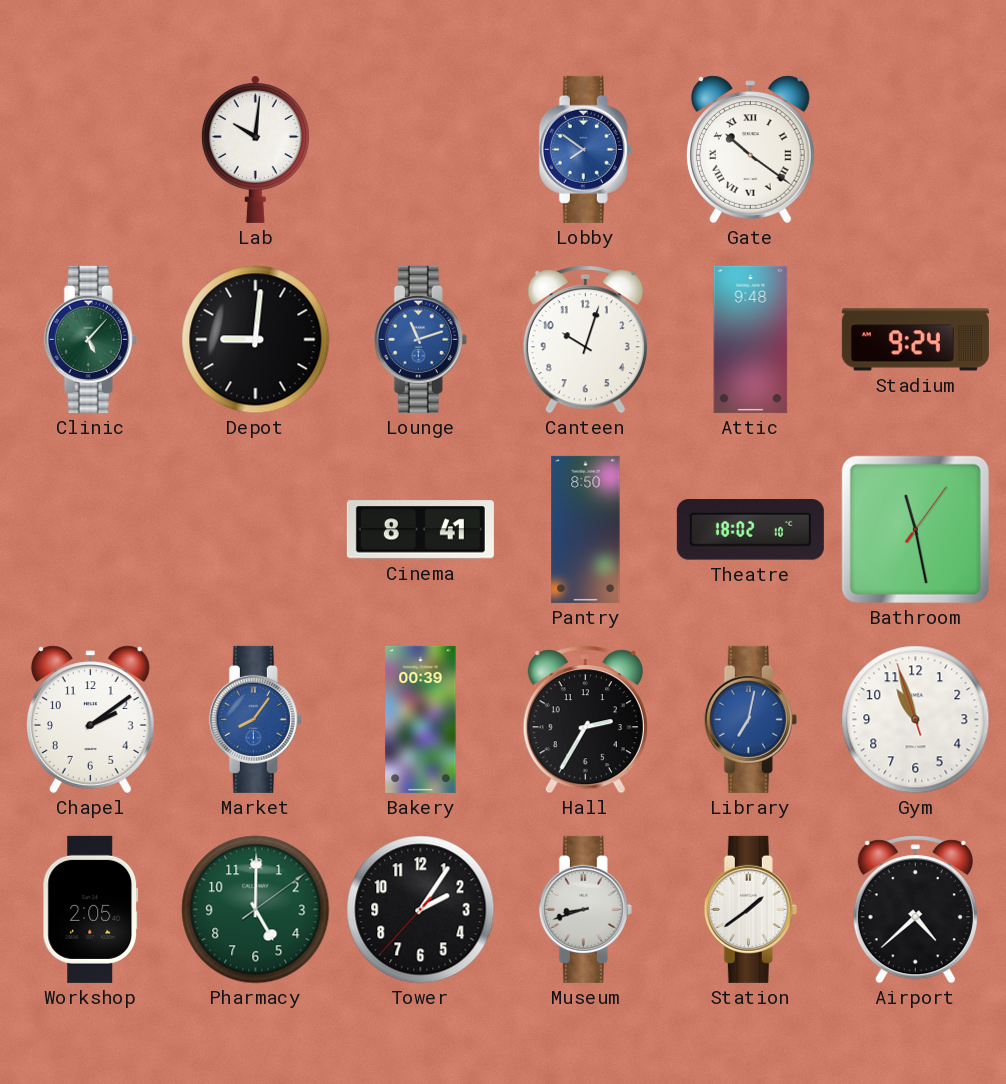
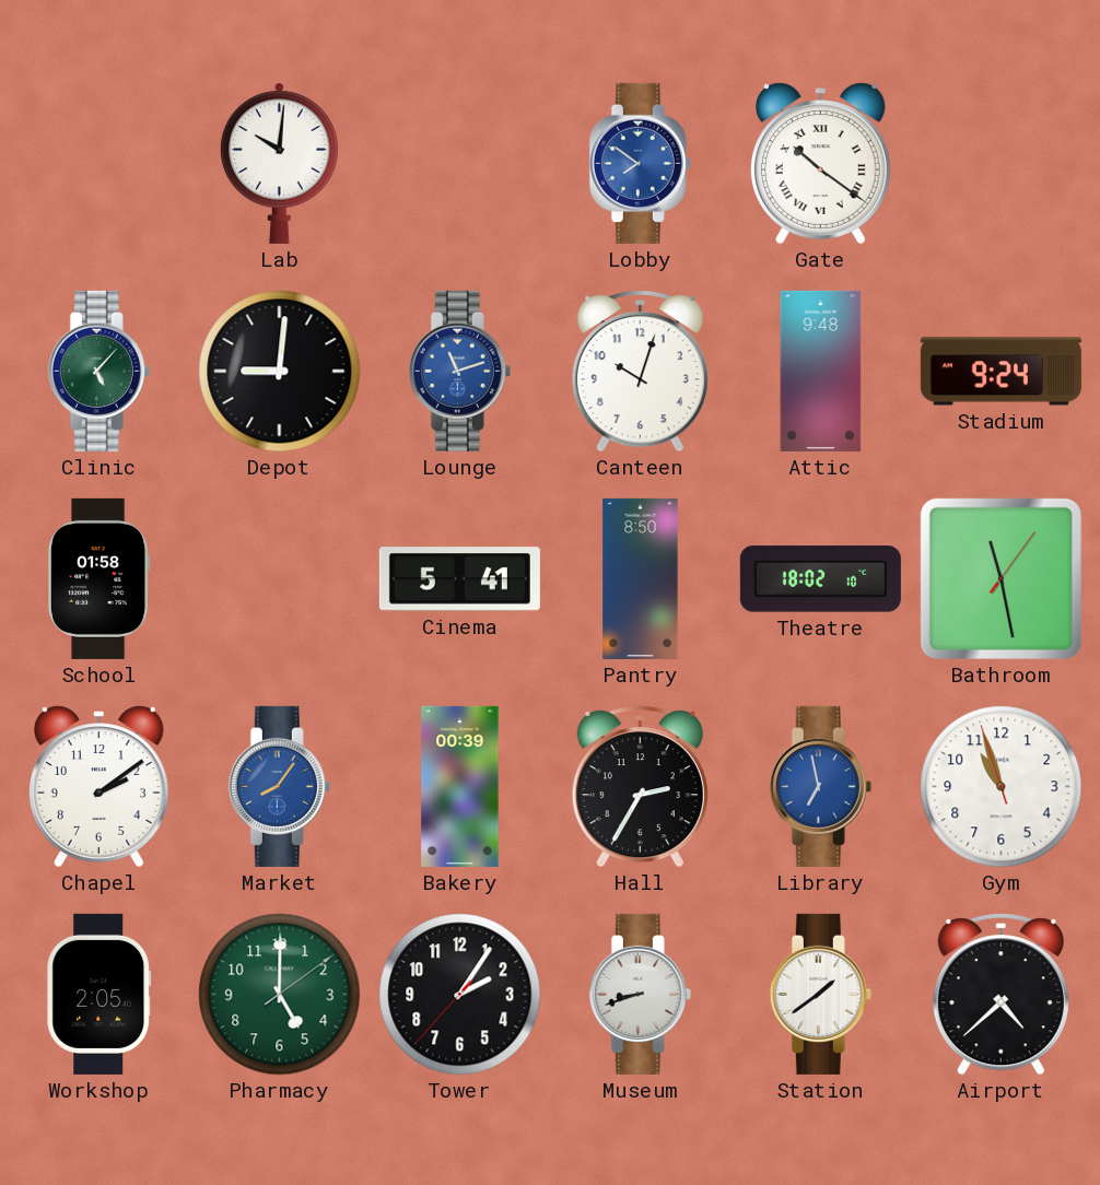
School: none -> 01:58
Cinema: 8:41 -> 5:41
Library: 7:02 -> 6:58
